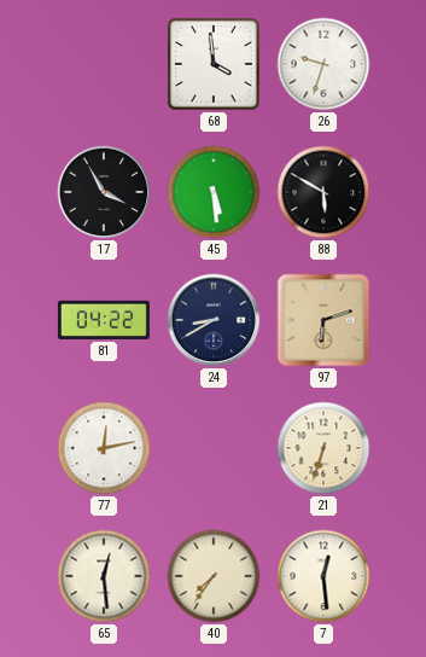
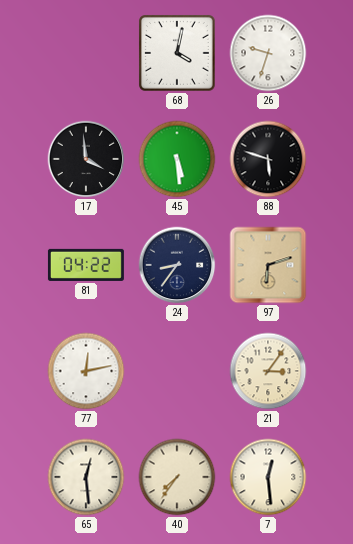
68: 3:59 -> 4:02
17: 3:55 -> 3:59
88: 5:50 -> 5:48
24: 8:40 -> 8:36
21: 6:33 -> 3:06
